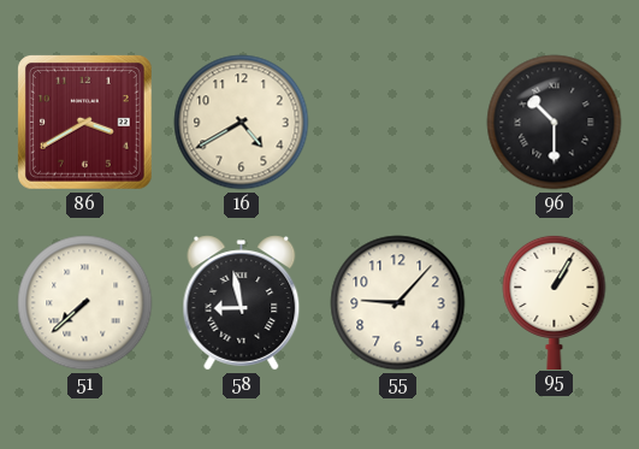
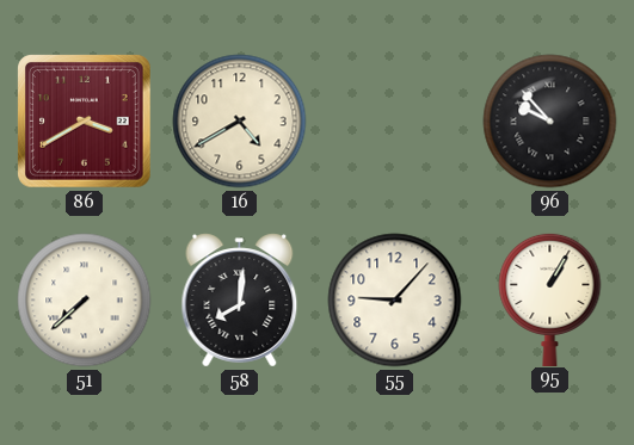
96: 10:30 -> 9:53
58: 8:58 -> 8:01
